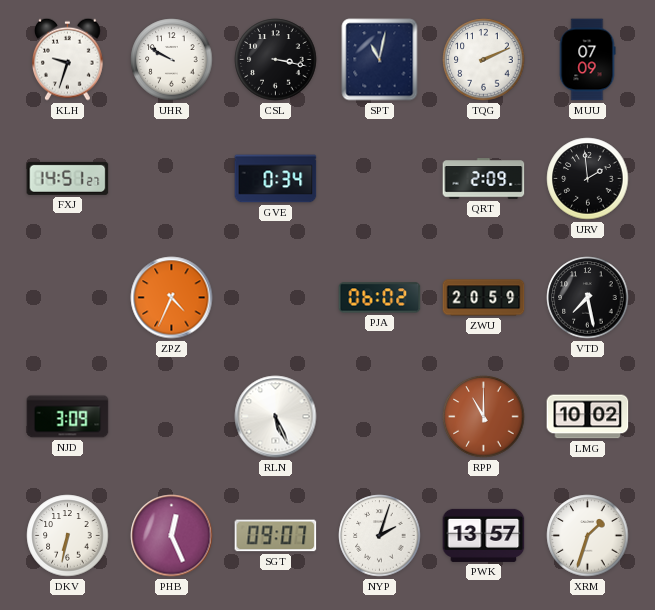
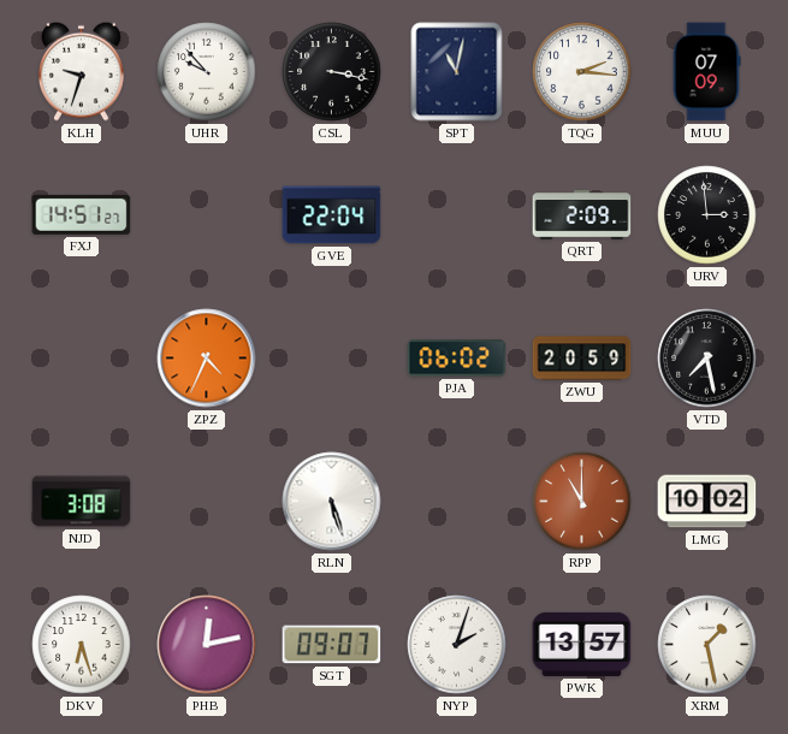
UHR: 9:50 -> 9:53
TQG: 2:11 -> 2:16
GVE: 0:34 -> 22:04
URV: 1:59 -> 2:59
NJD: 3:09 -> 3:08
RLN: 5:26 -> 5:27
DKV: 6:32 -> 6:27
PHB: 12:26 -> 12:13
XRM: 1:33 -> 1:28
